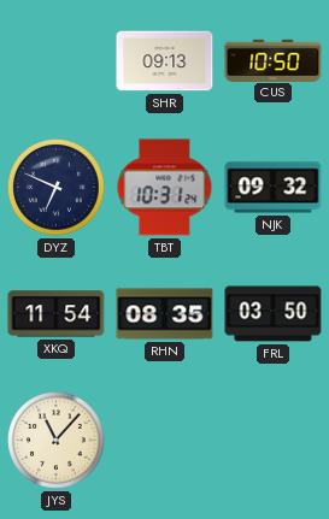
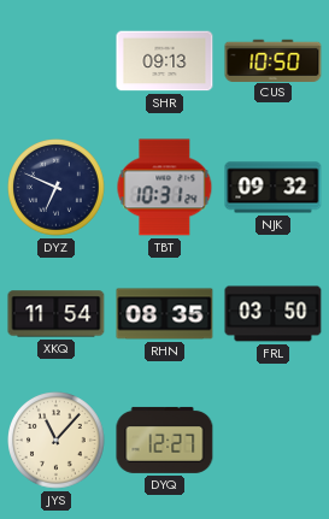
DYQ: none -> 12:27
